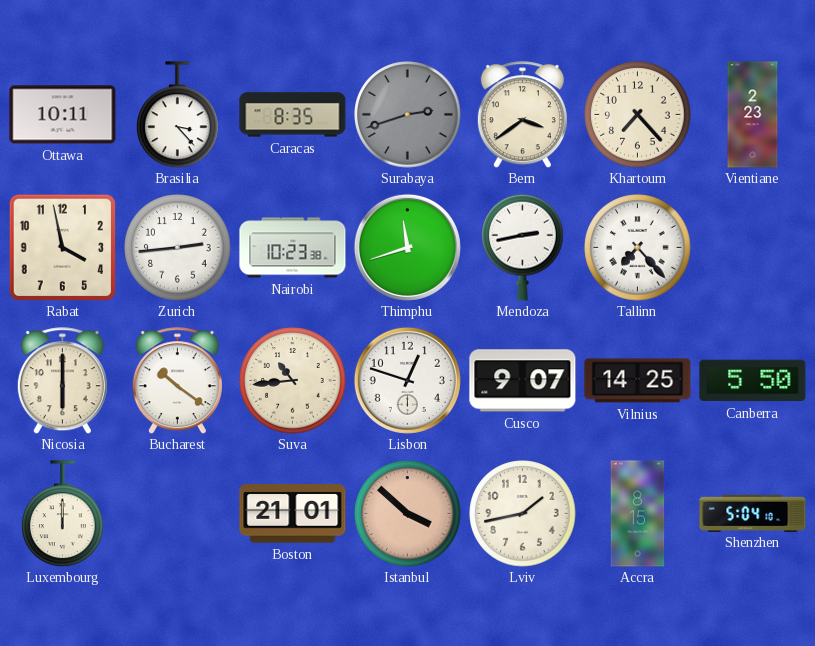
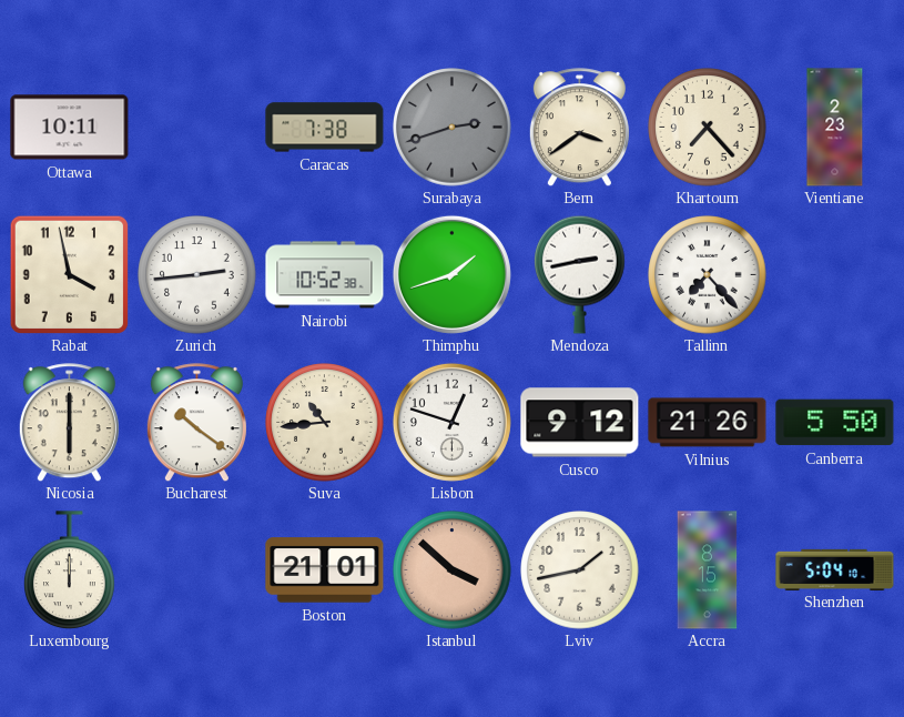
Brasilia: 3:23 -> none
Caracas: 8:35 -> 7:38
Nairobi: 10:23 -> 10:52
Thimphu: 11:42 -> 1:42
Cusco: 9:07 -> 9:12
Vilnius: 14:25 -> 21:26
